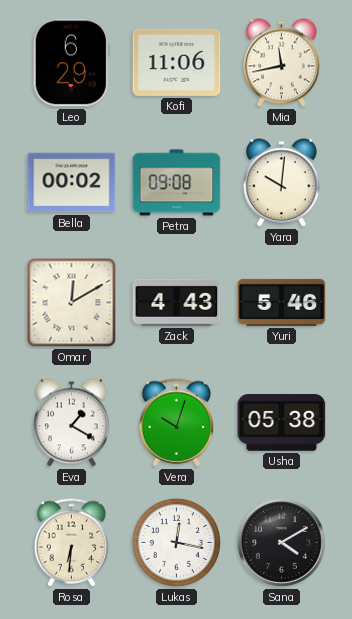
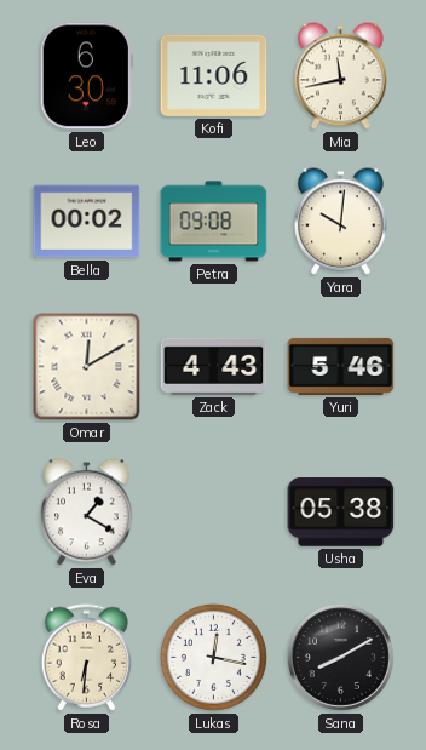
Leo: 6:29 -> 6:30
Vera: 10:03 -> none
Sana: 4:10 -> 8:10
